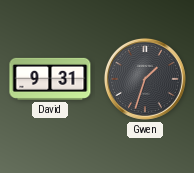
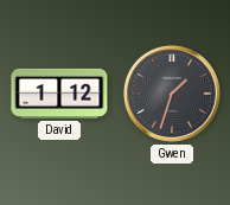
David: 9:31 -> 1:12
